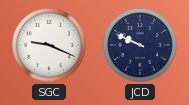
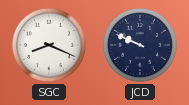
SGC: 9:19 -> 8:19
